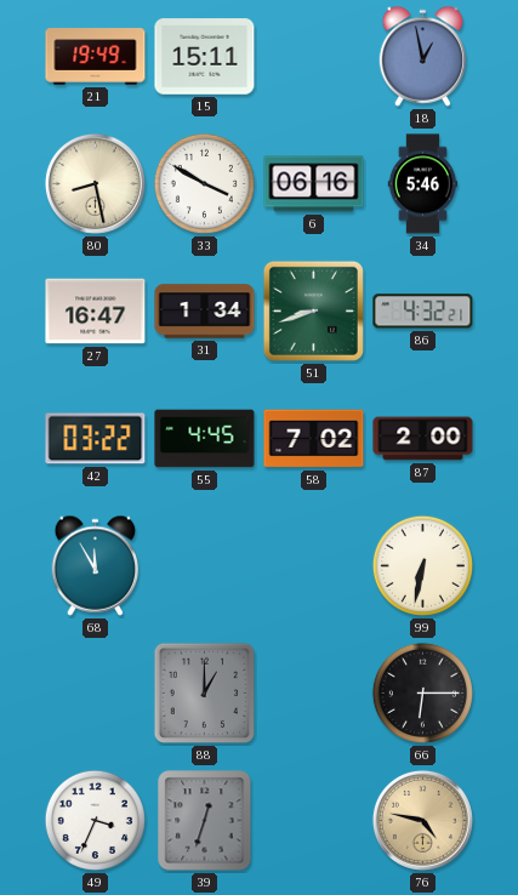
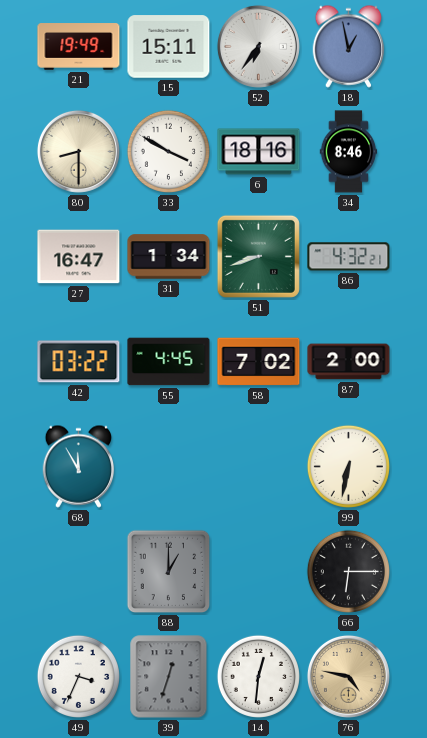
52: none -> 6:36
80: 8:28 -> 8:30
6: 06:16 -> 18:16
34: 5:46 -> 8:46
14: none -> 12:31
